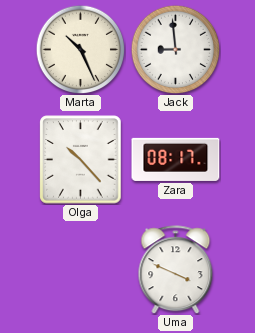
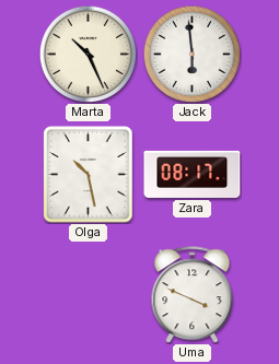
Jack: 8:59 -> 5:59
Olga: 10:23 -> 10:28
